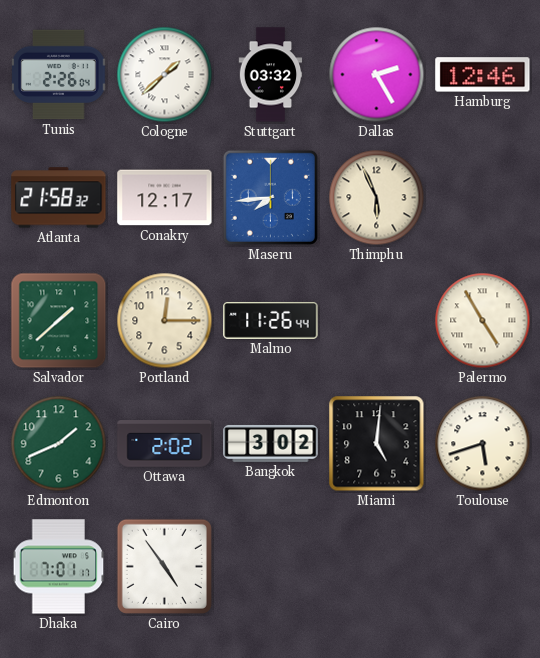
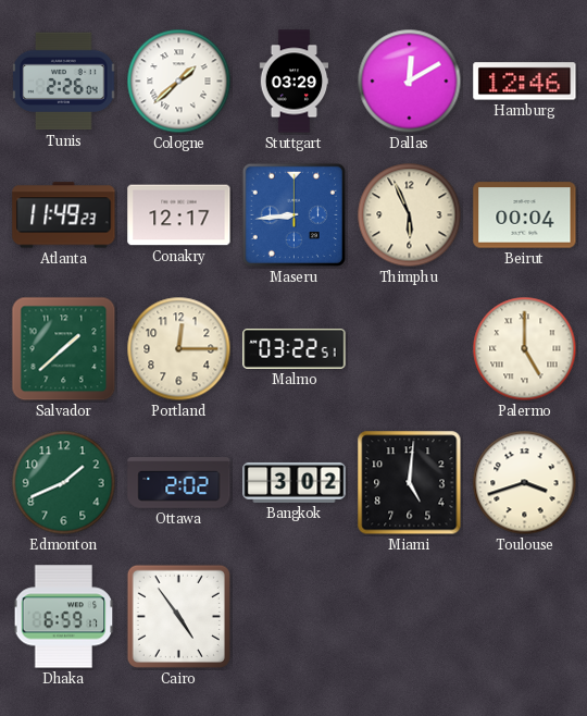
Stuttgart: 03:32 -> 03:29
Dallas: 2:25 -> 12:10
Atlanta: 21:58 -> 11:49
Maseru: 7:44 -> 8:44
Beirut: none -> 00:04
Malmo: 11:26 -> 03:22
Palermo: 4:55 -> 5:00
Toulouse: 5:42 -> 3:42
Dhaka: 7:01 -> 6:59
